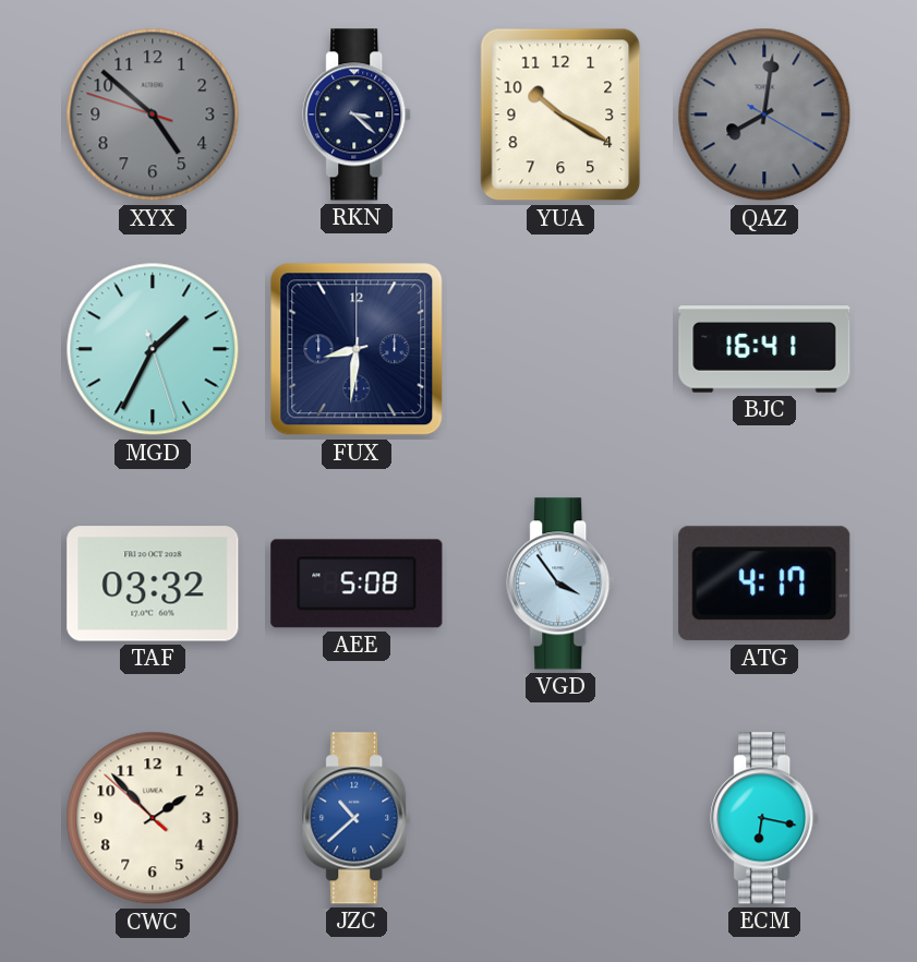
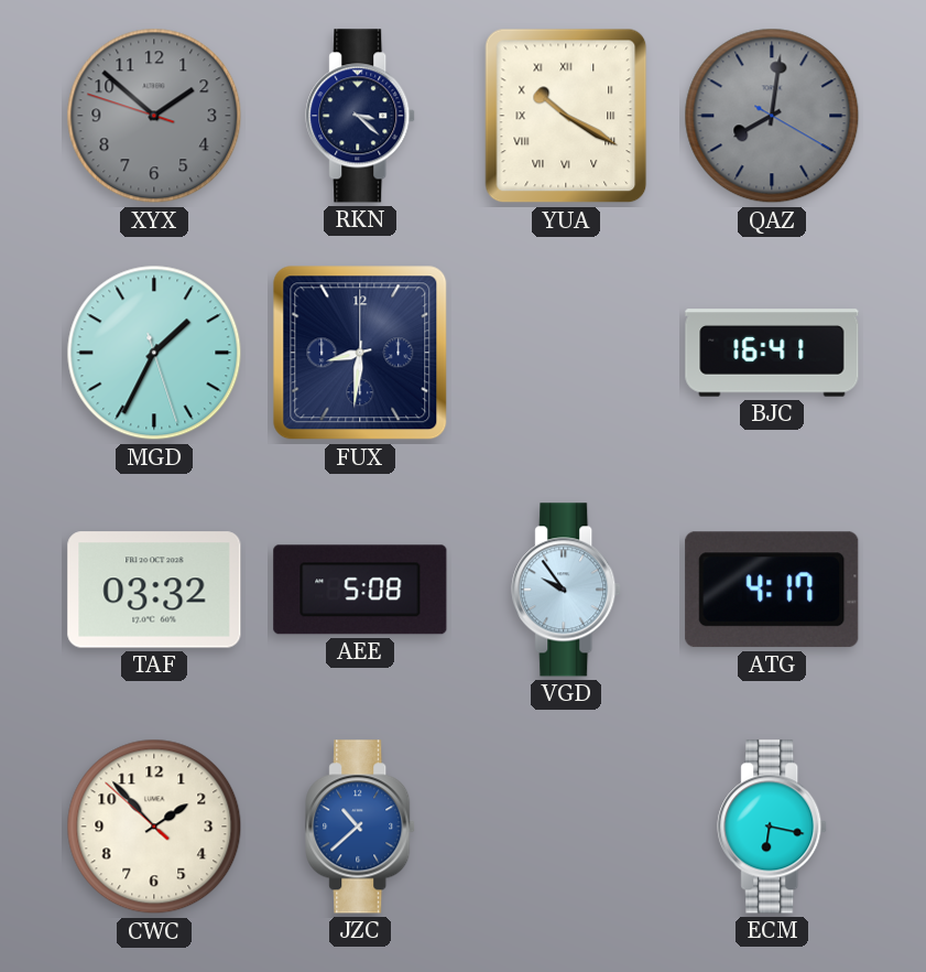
XYX: 4:51 -> 1:51
YUA numerals: Arabic -> Roman
VGD: 3:54 -> 9:54
